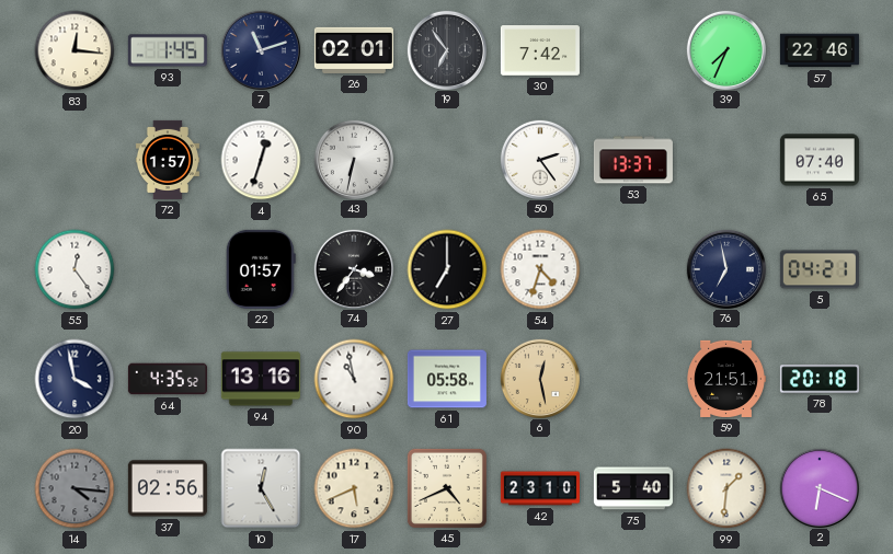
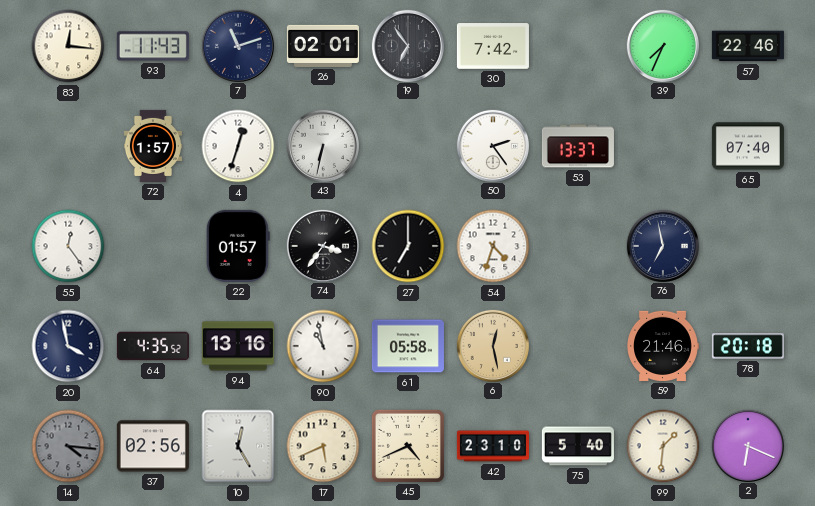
93: 1:45 -> 11:43
5: 04:21 -> none
59: 21:51 -> 21:46
